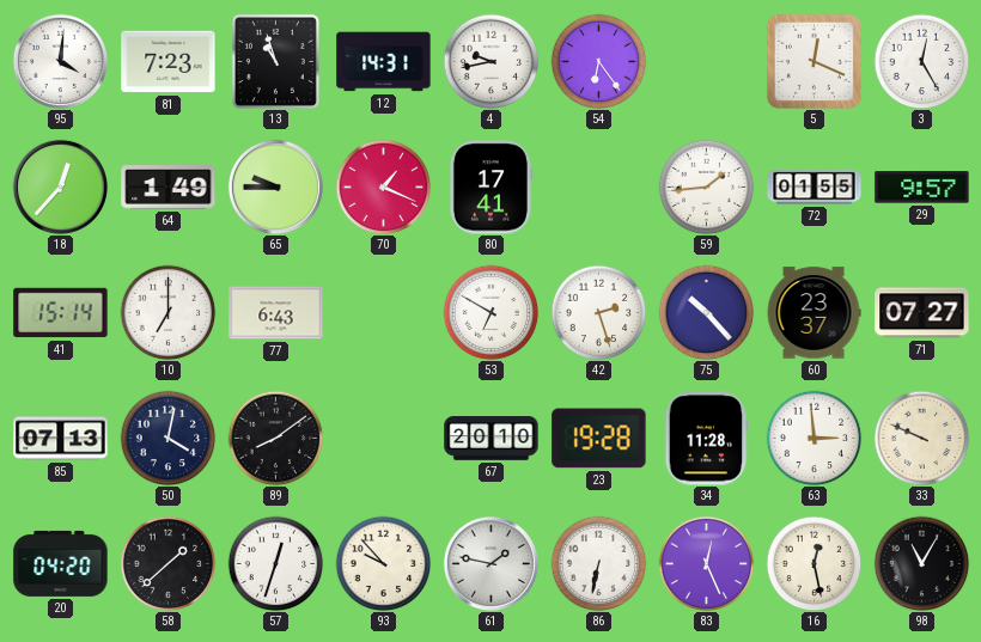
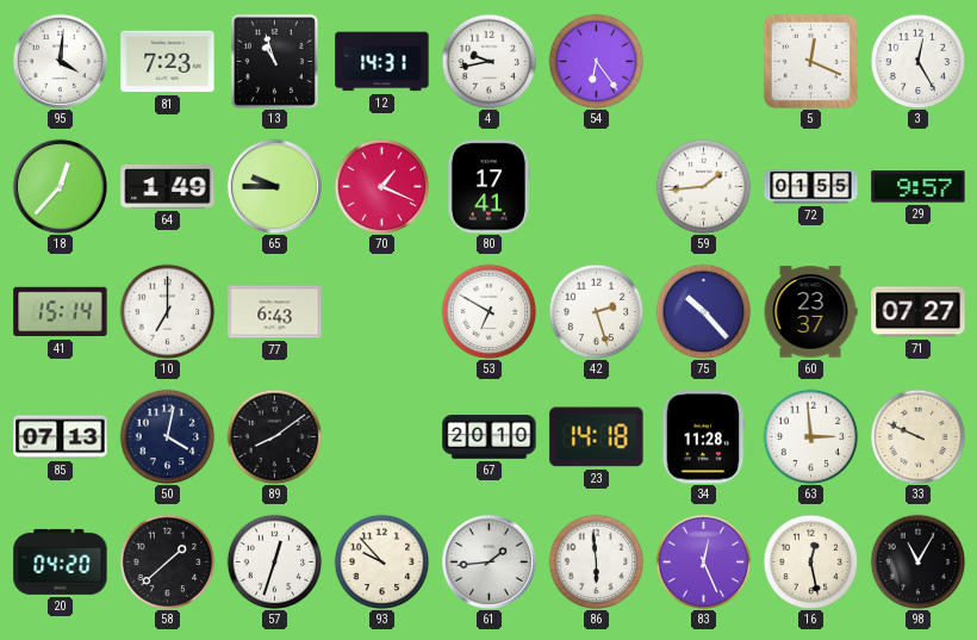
23: 19:28 -> 14:18
61: 1:47 -> 1:44
86: 6:32 -> 5:59
